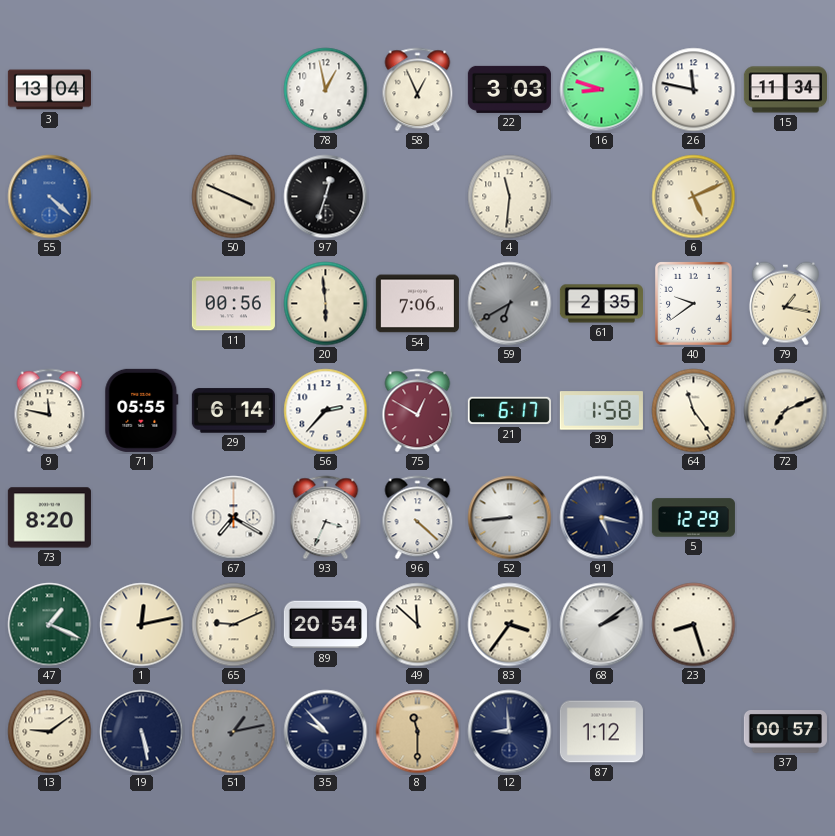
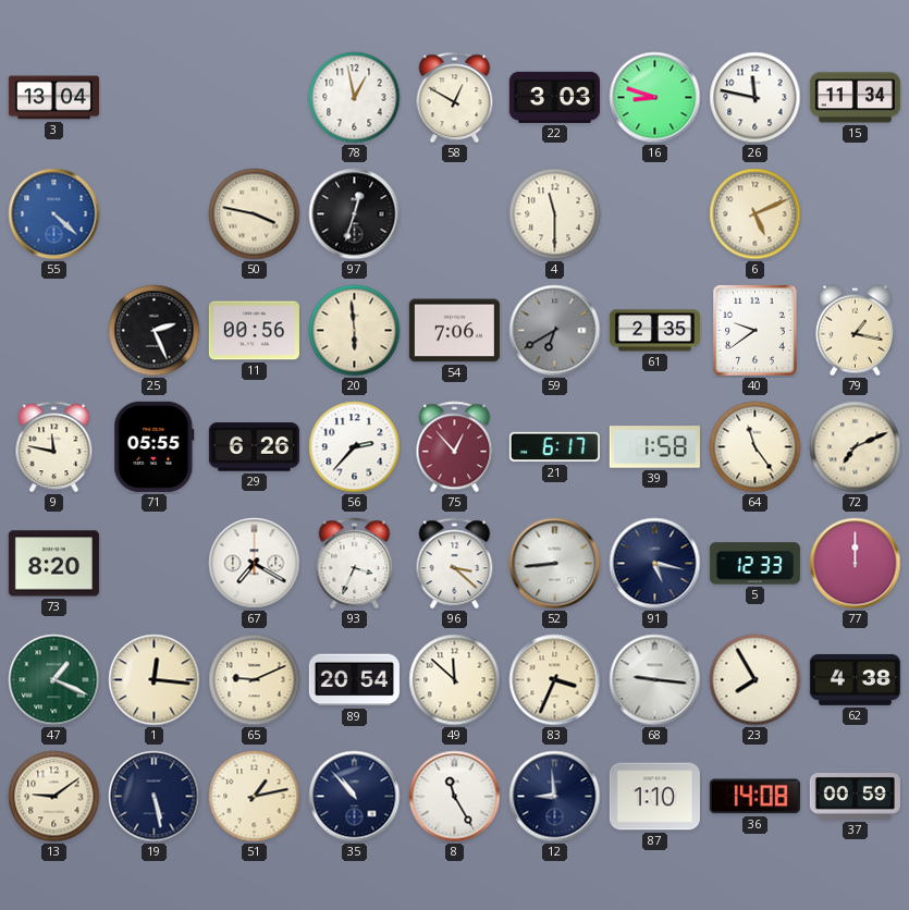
58: 12:56 -> 12:50
50: 3:49 -> 3:47
4: 11:31 -> 11:30
25: none -> 2:26
29: 6:14 -> 6:26
75: 12:50 -> 12:53
96: 4:22 -> 3:22
5: 12:29 -> 12:33
77: none -> 12:00
1: 12:13 -> 12:16
83: 3:36 -> 3:34
68: 2:09 -> 9:16
23: 8:27 -> 7:55
62: none -> 4:38
51 dial: grey -> cream
35: 9:53 -> 10:53
8: 11:30 -> 11:25
8 dial: champagne -> white
87: 1:12 -> 1:10
36: none -> 14:08
37: 00:57 -> 00:59
